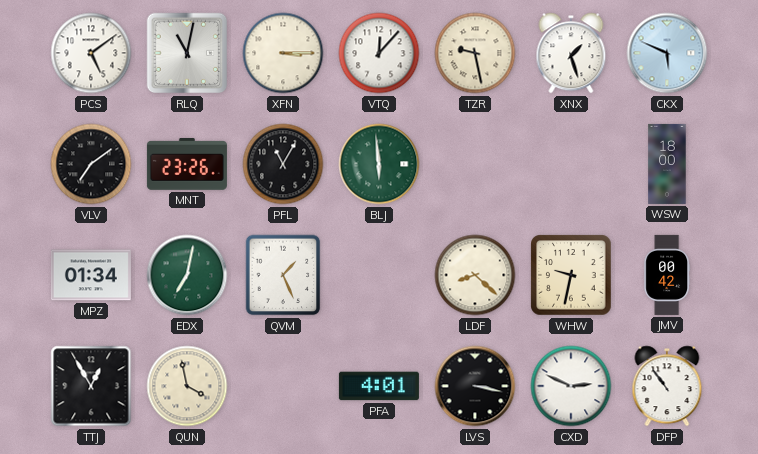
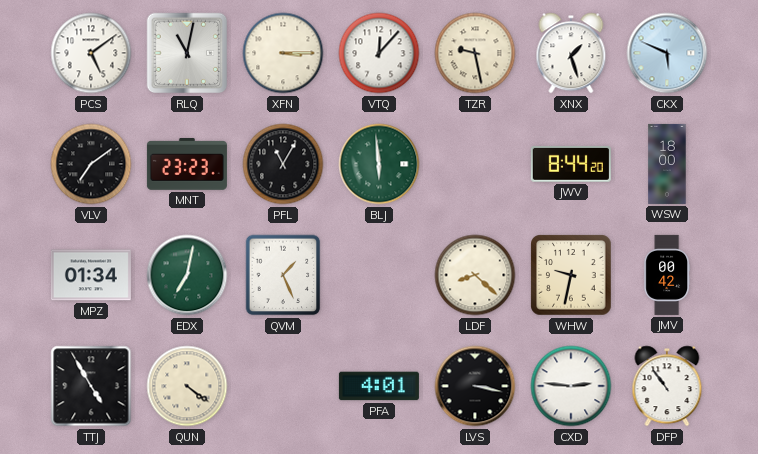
MNT: 23:26 -> 23:23
JWV: none -> 8:44
TTJ: 12:55 -> 4:55
QUN: 3:58 -> 4:21
CXD: 2:49 -> 2:46
